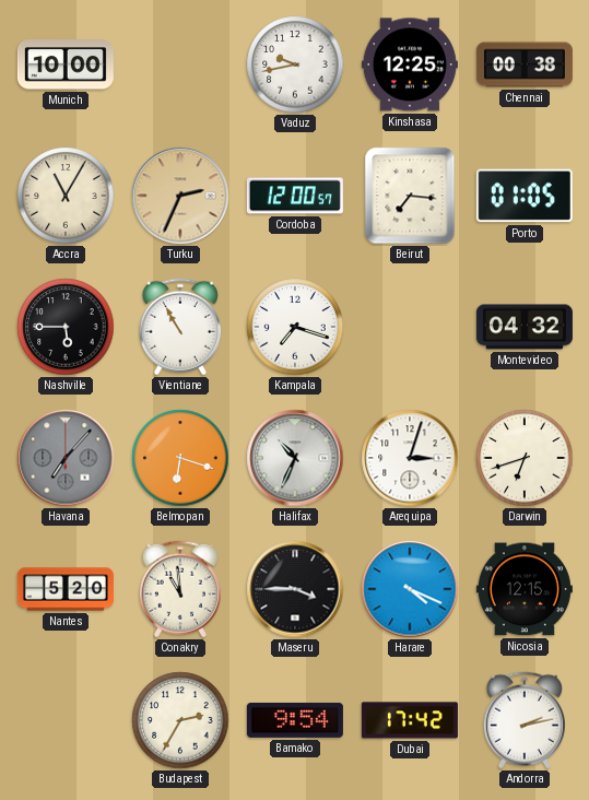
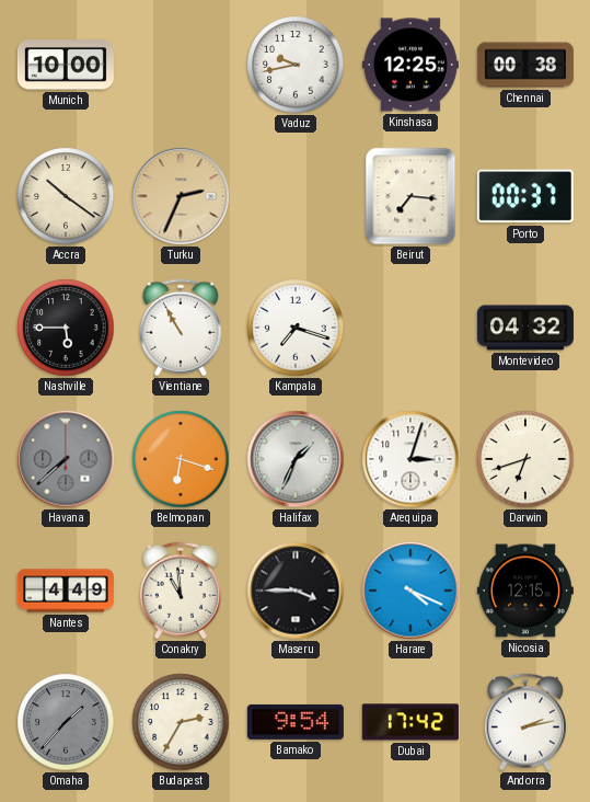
Accra: 11:05 -> 10:21
Cordoba: 12:00 -> none
Porto: 01:05 -> 00:37
Havana: 7:07 -> 7:38
Halifax: 10:34 -> 1:34
Nantes: 5:20 -> 4:49
Omaha: none -> 1:37
